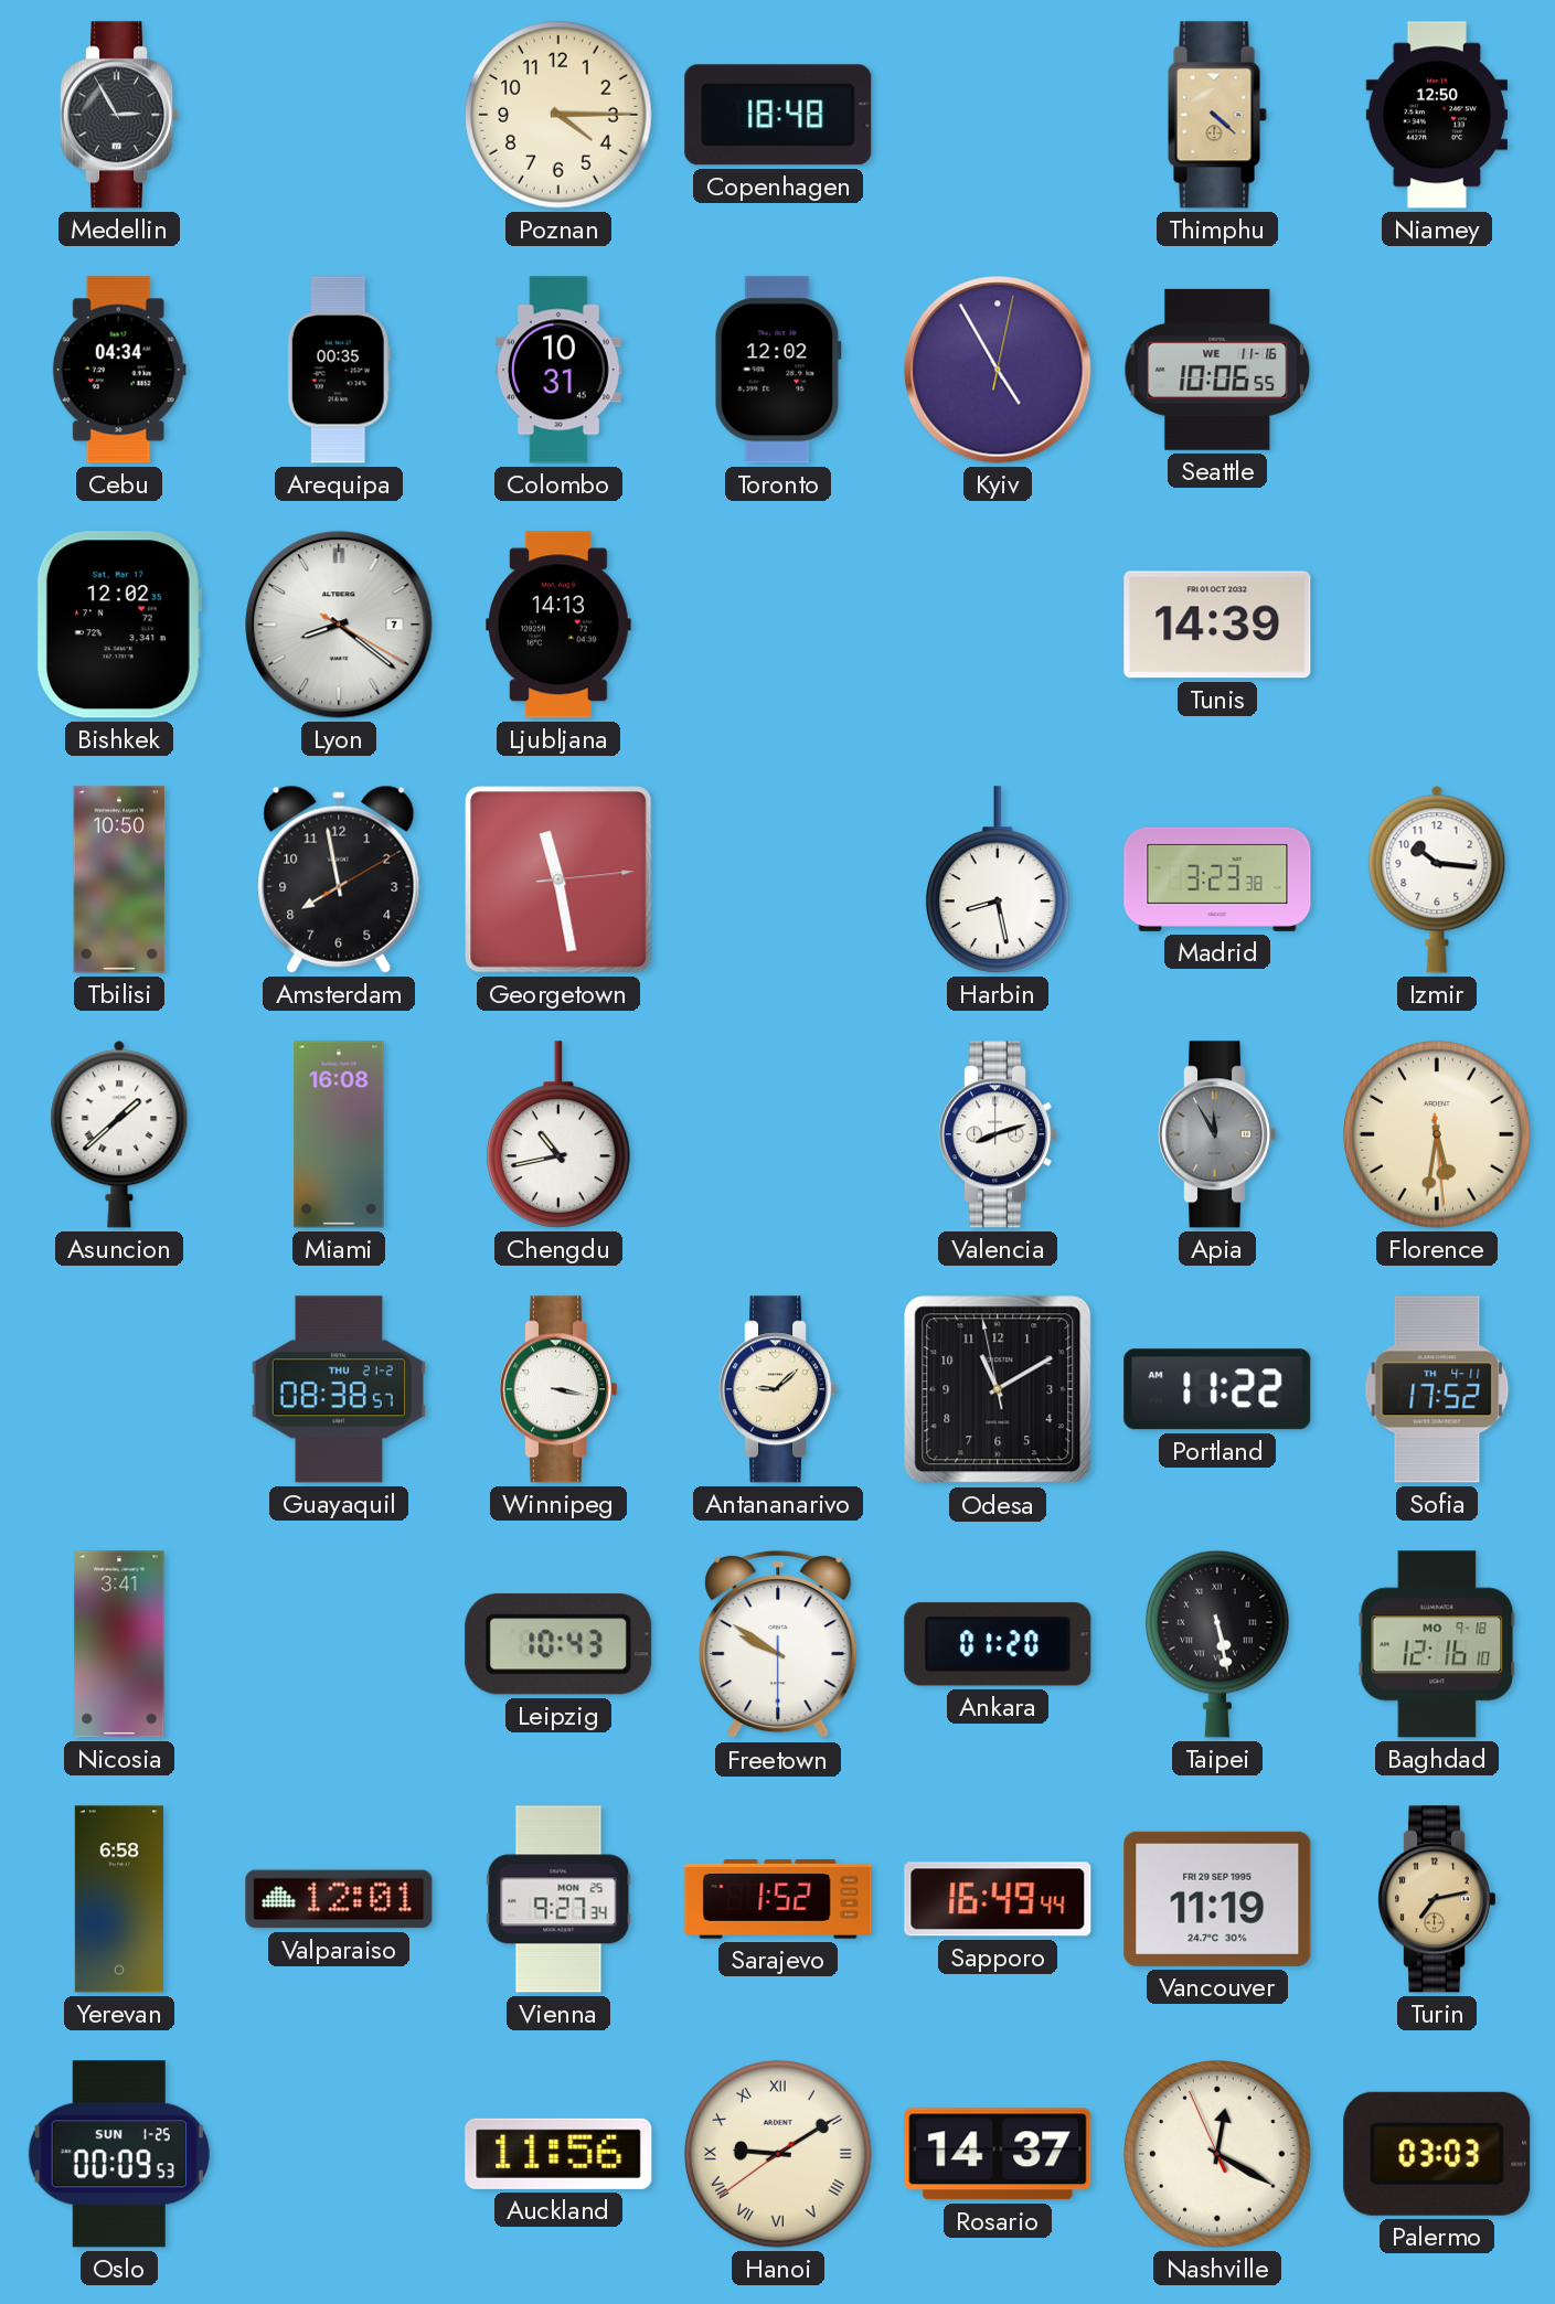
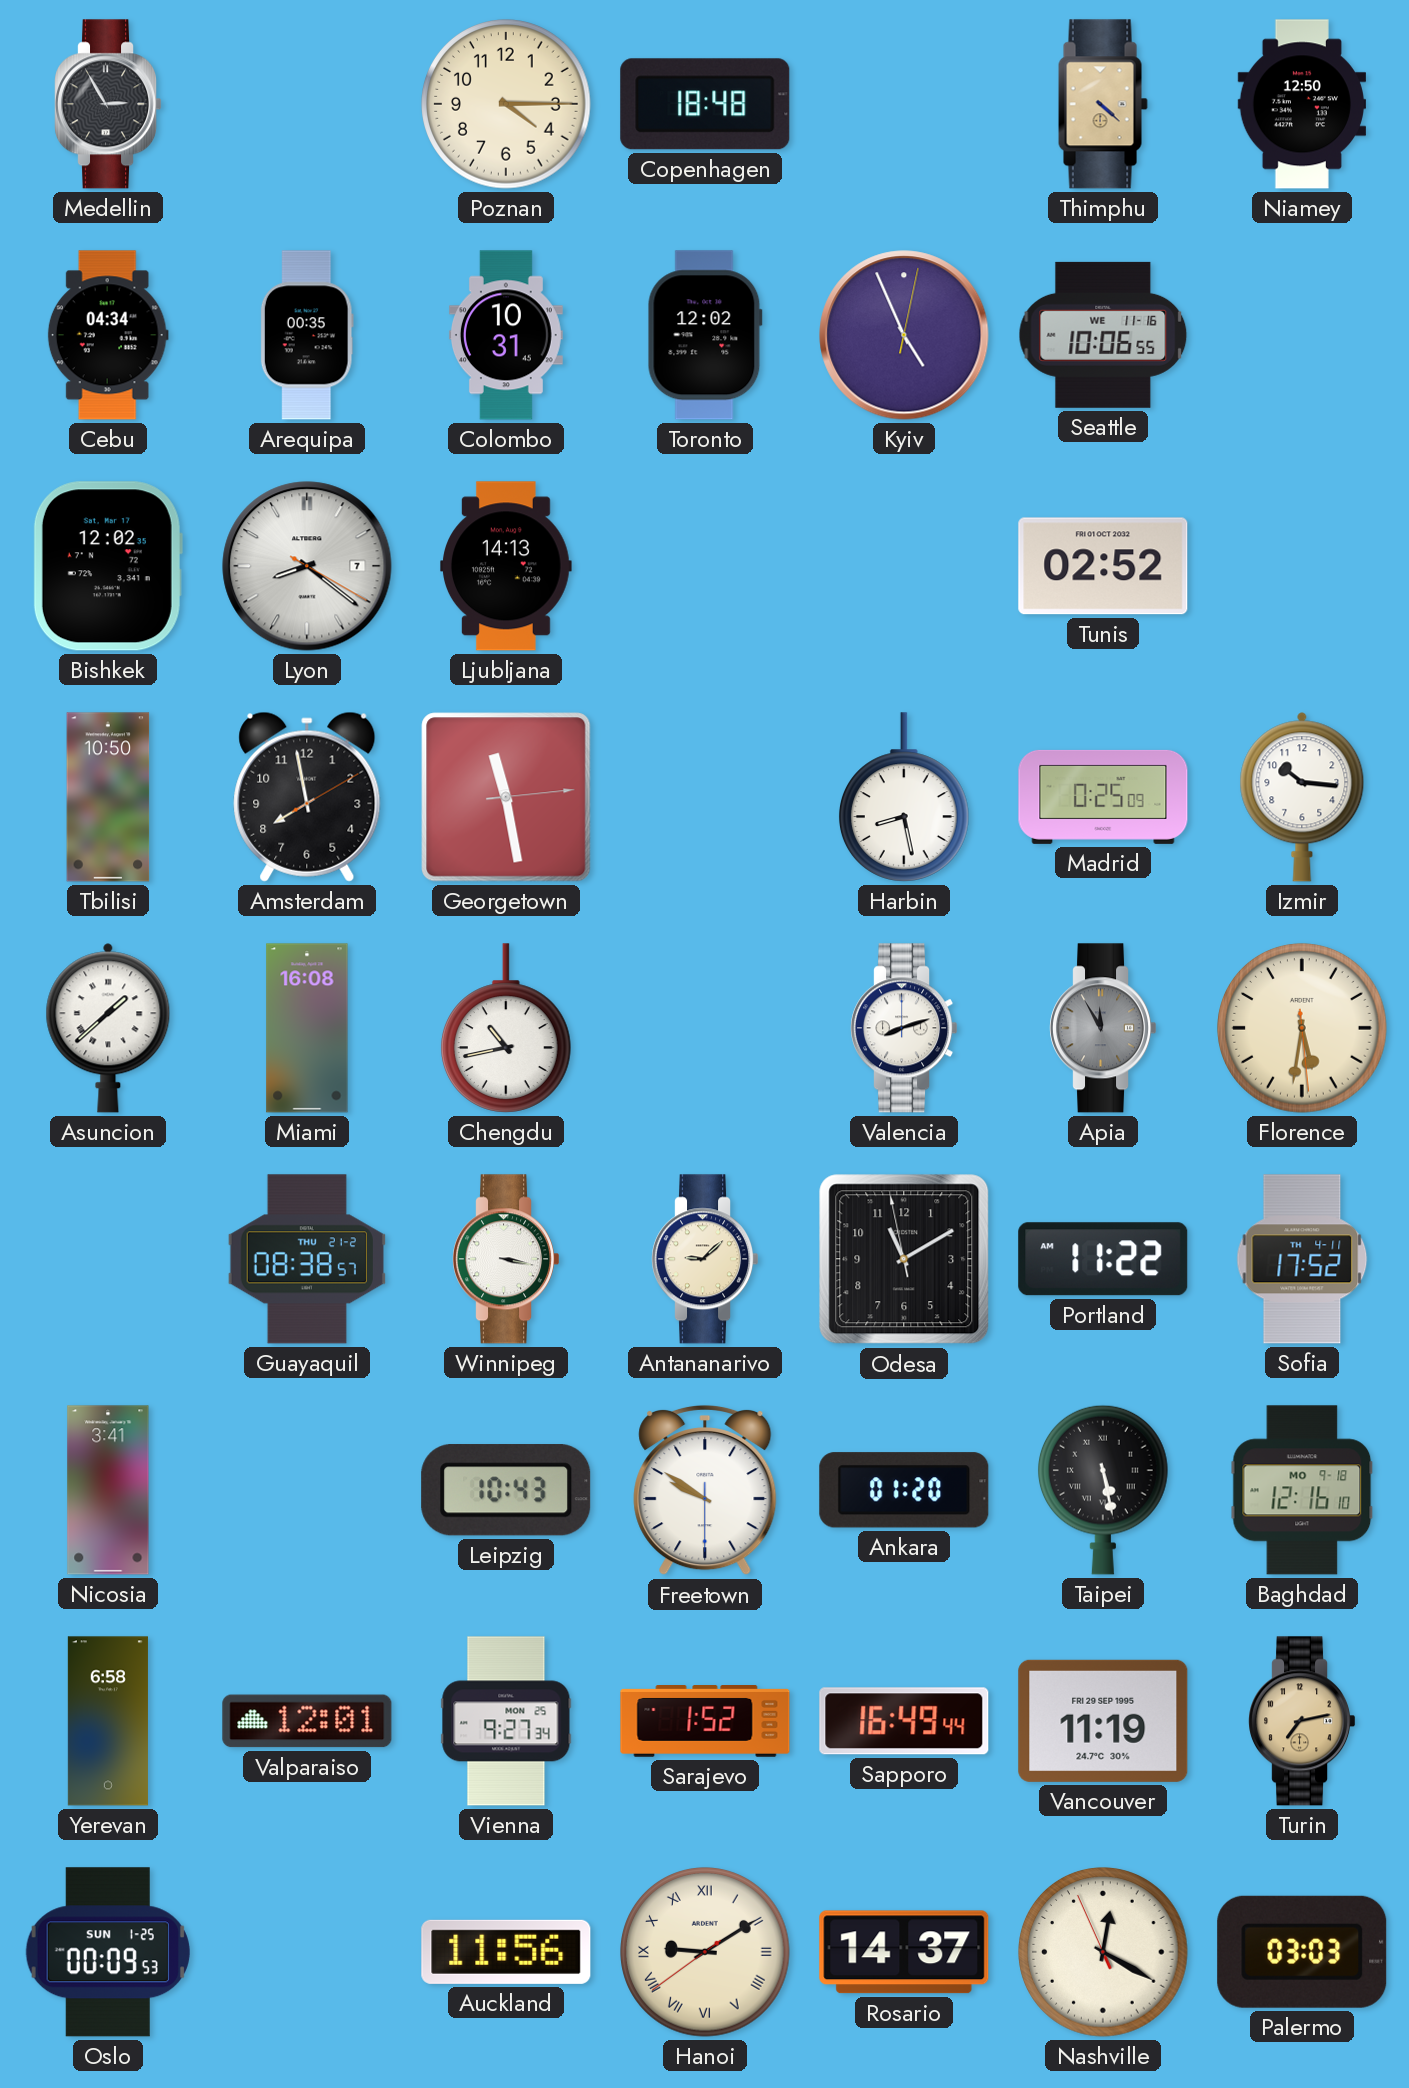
Kyiv: 4:55 -> 4:56
Tunis: 14:39 -> 02:52
Madrid: 3:23 -> 0:25
